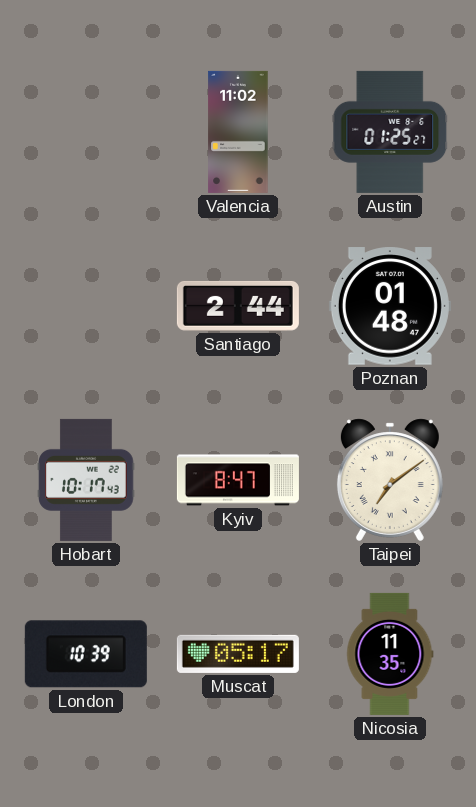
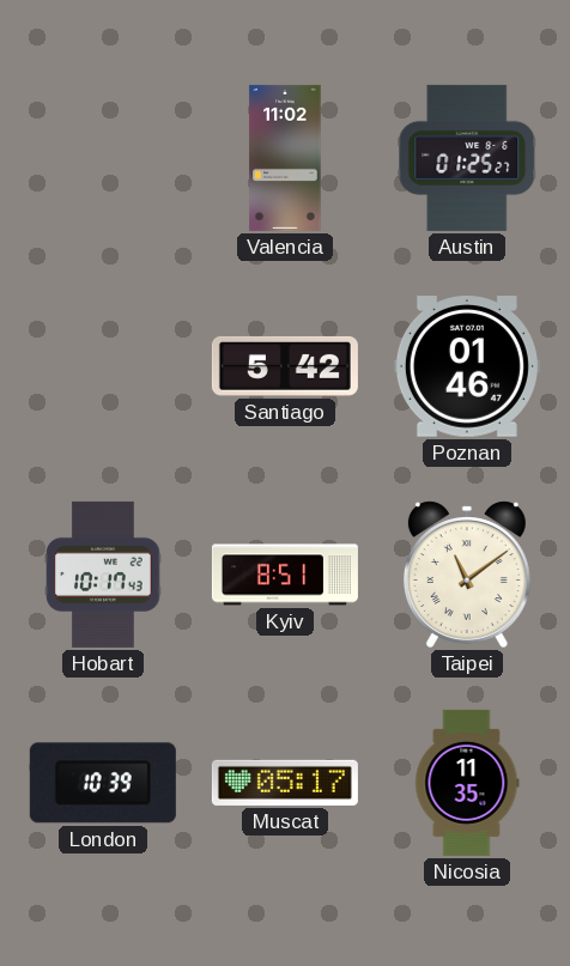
Santiago: 2:44 -> 5:42
Poznan: 01:48 -> 01:46
Kyiv: 8:47 -> 8:51
Taipei: 7:09 -> 11:09
